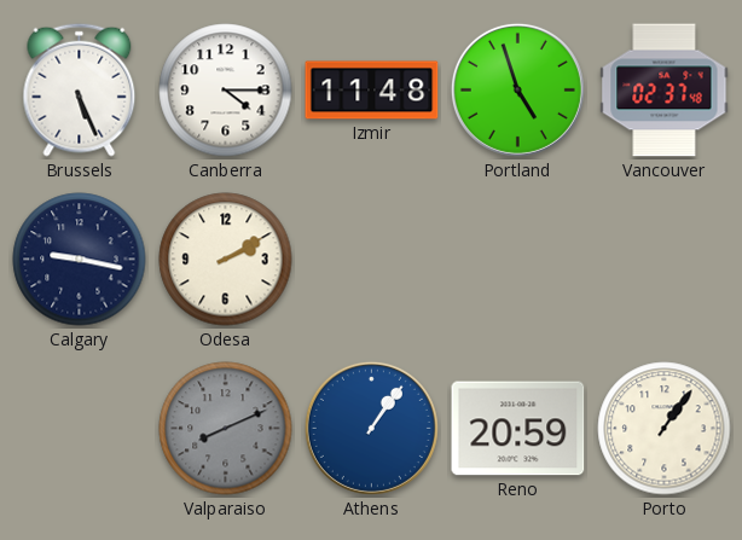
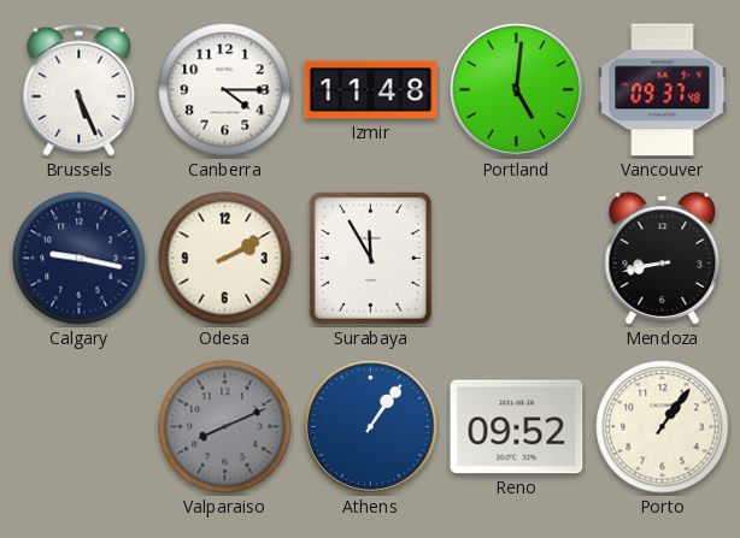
Portland: 4:57 -> 5:01
Vancouver: 02:37 -> 09:37
Surabaya: none -> 11:55
Mendoza: none -> 8:43
Reno: 20:59 -> 09:52
